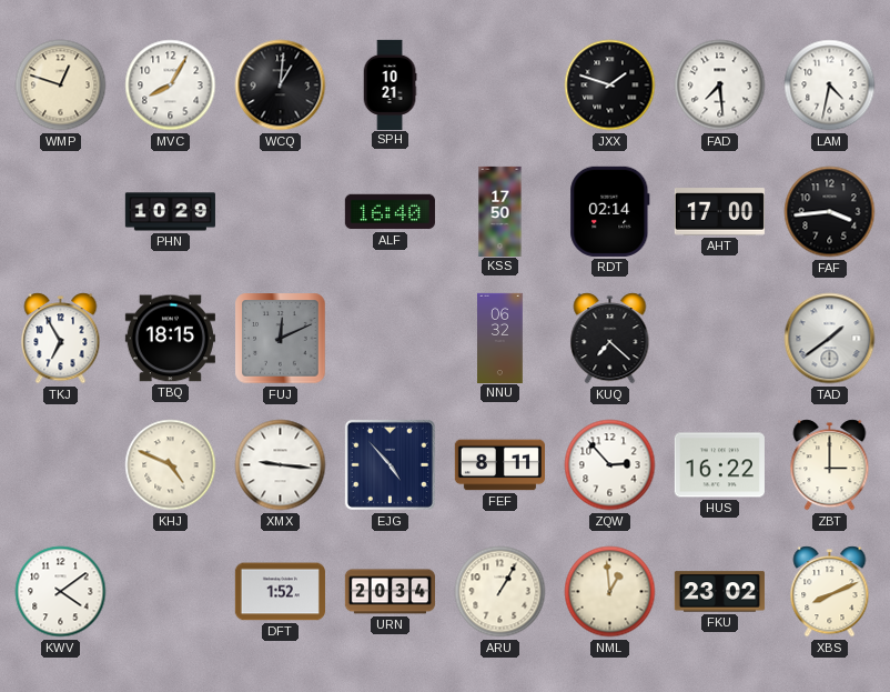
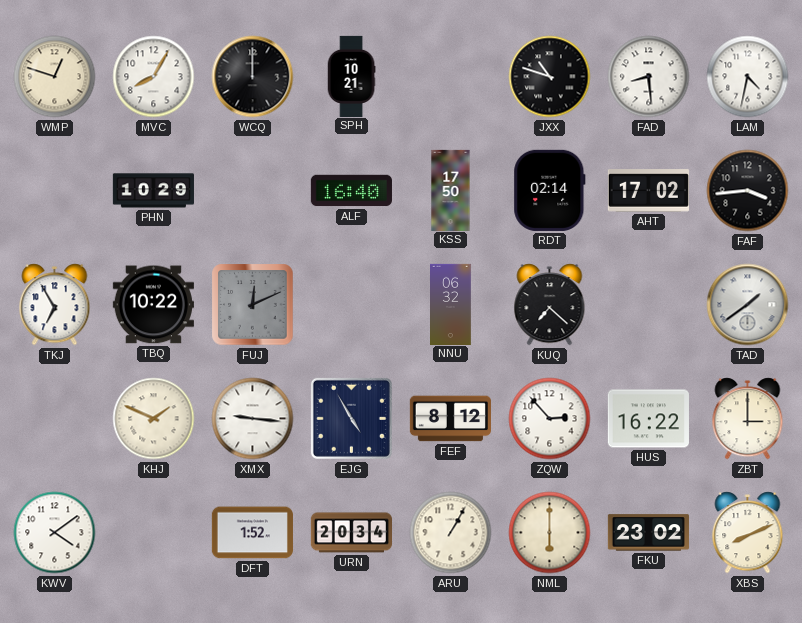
WCQ: 1:01 -> 12:00
JXX: 1:48 -> 10:48
FAD: 7:29 -> 8:29
AHT: 17:00 -> 17:02
TBQ: 18:15 -> 10:22
KHJ: 4:49 -> 1:49
EJG: 4:53 -> 4:55
FEF: 8:11 -> 8:12
NML: 12:59 -> 6:00
